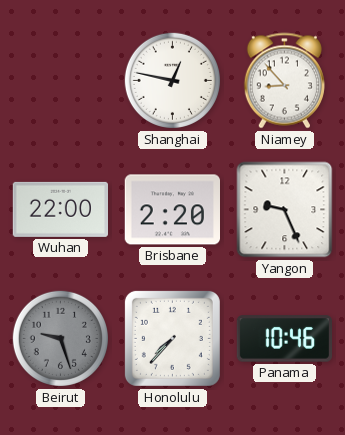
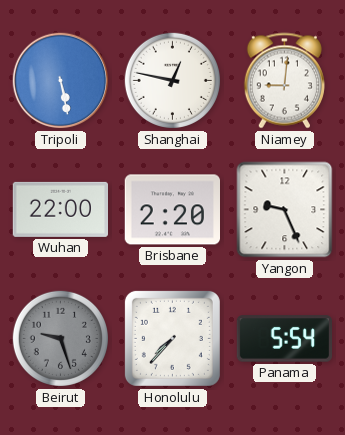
Tripoli: none -> 5:28
Niamey: 8:53 -> 9:01
Panama: 10:46 -> 5:54
